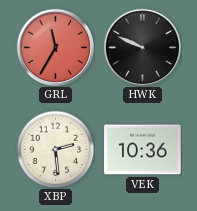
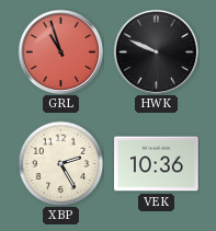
GRL: 11:35 -> 10:57
XBP: 2:29 -> 2:25
